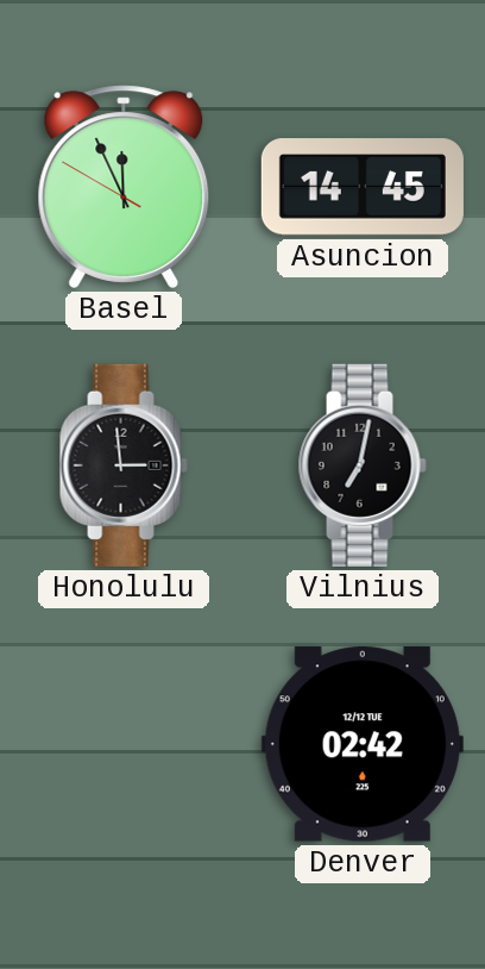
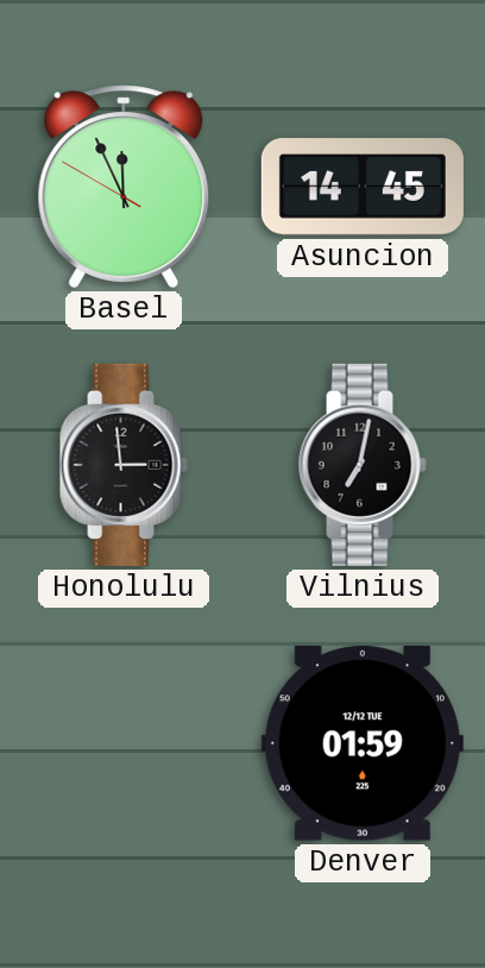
Denver: 02:42 -> 01:59
